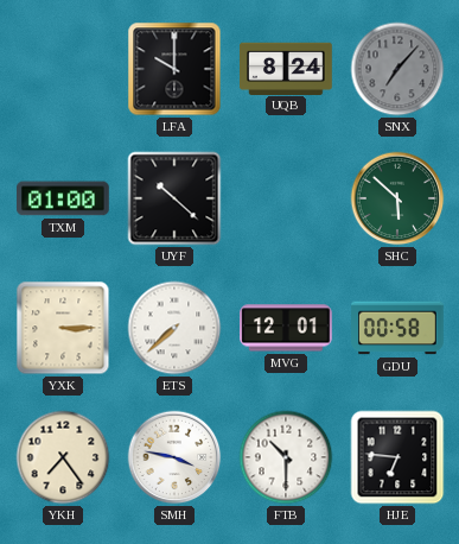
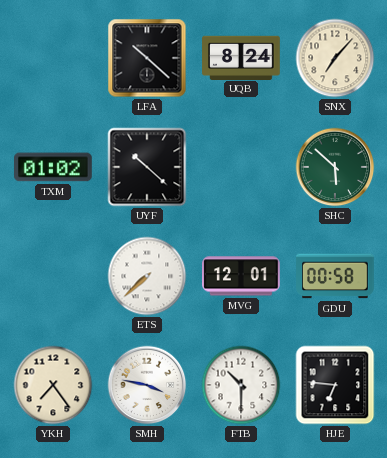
LFA: 10:00 -> 10:22
SNX dial: grey -> cream
TXM: 01:00 -> 01:02
YXK: 3:15 -> none
